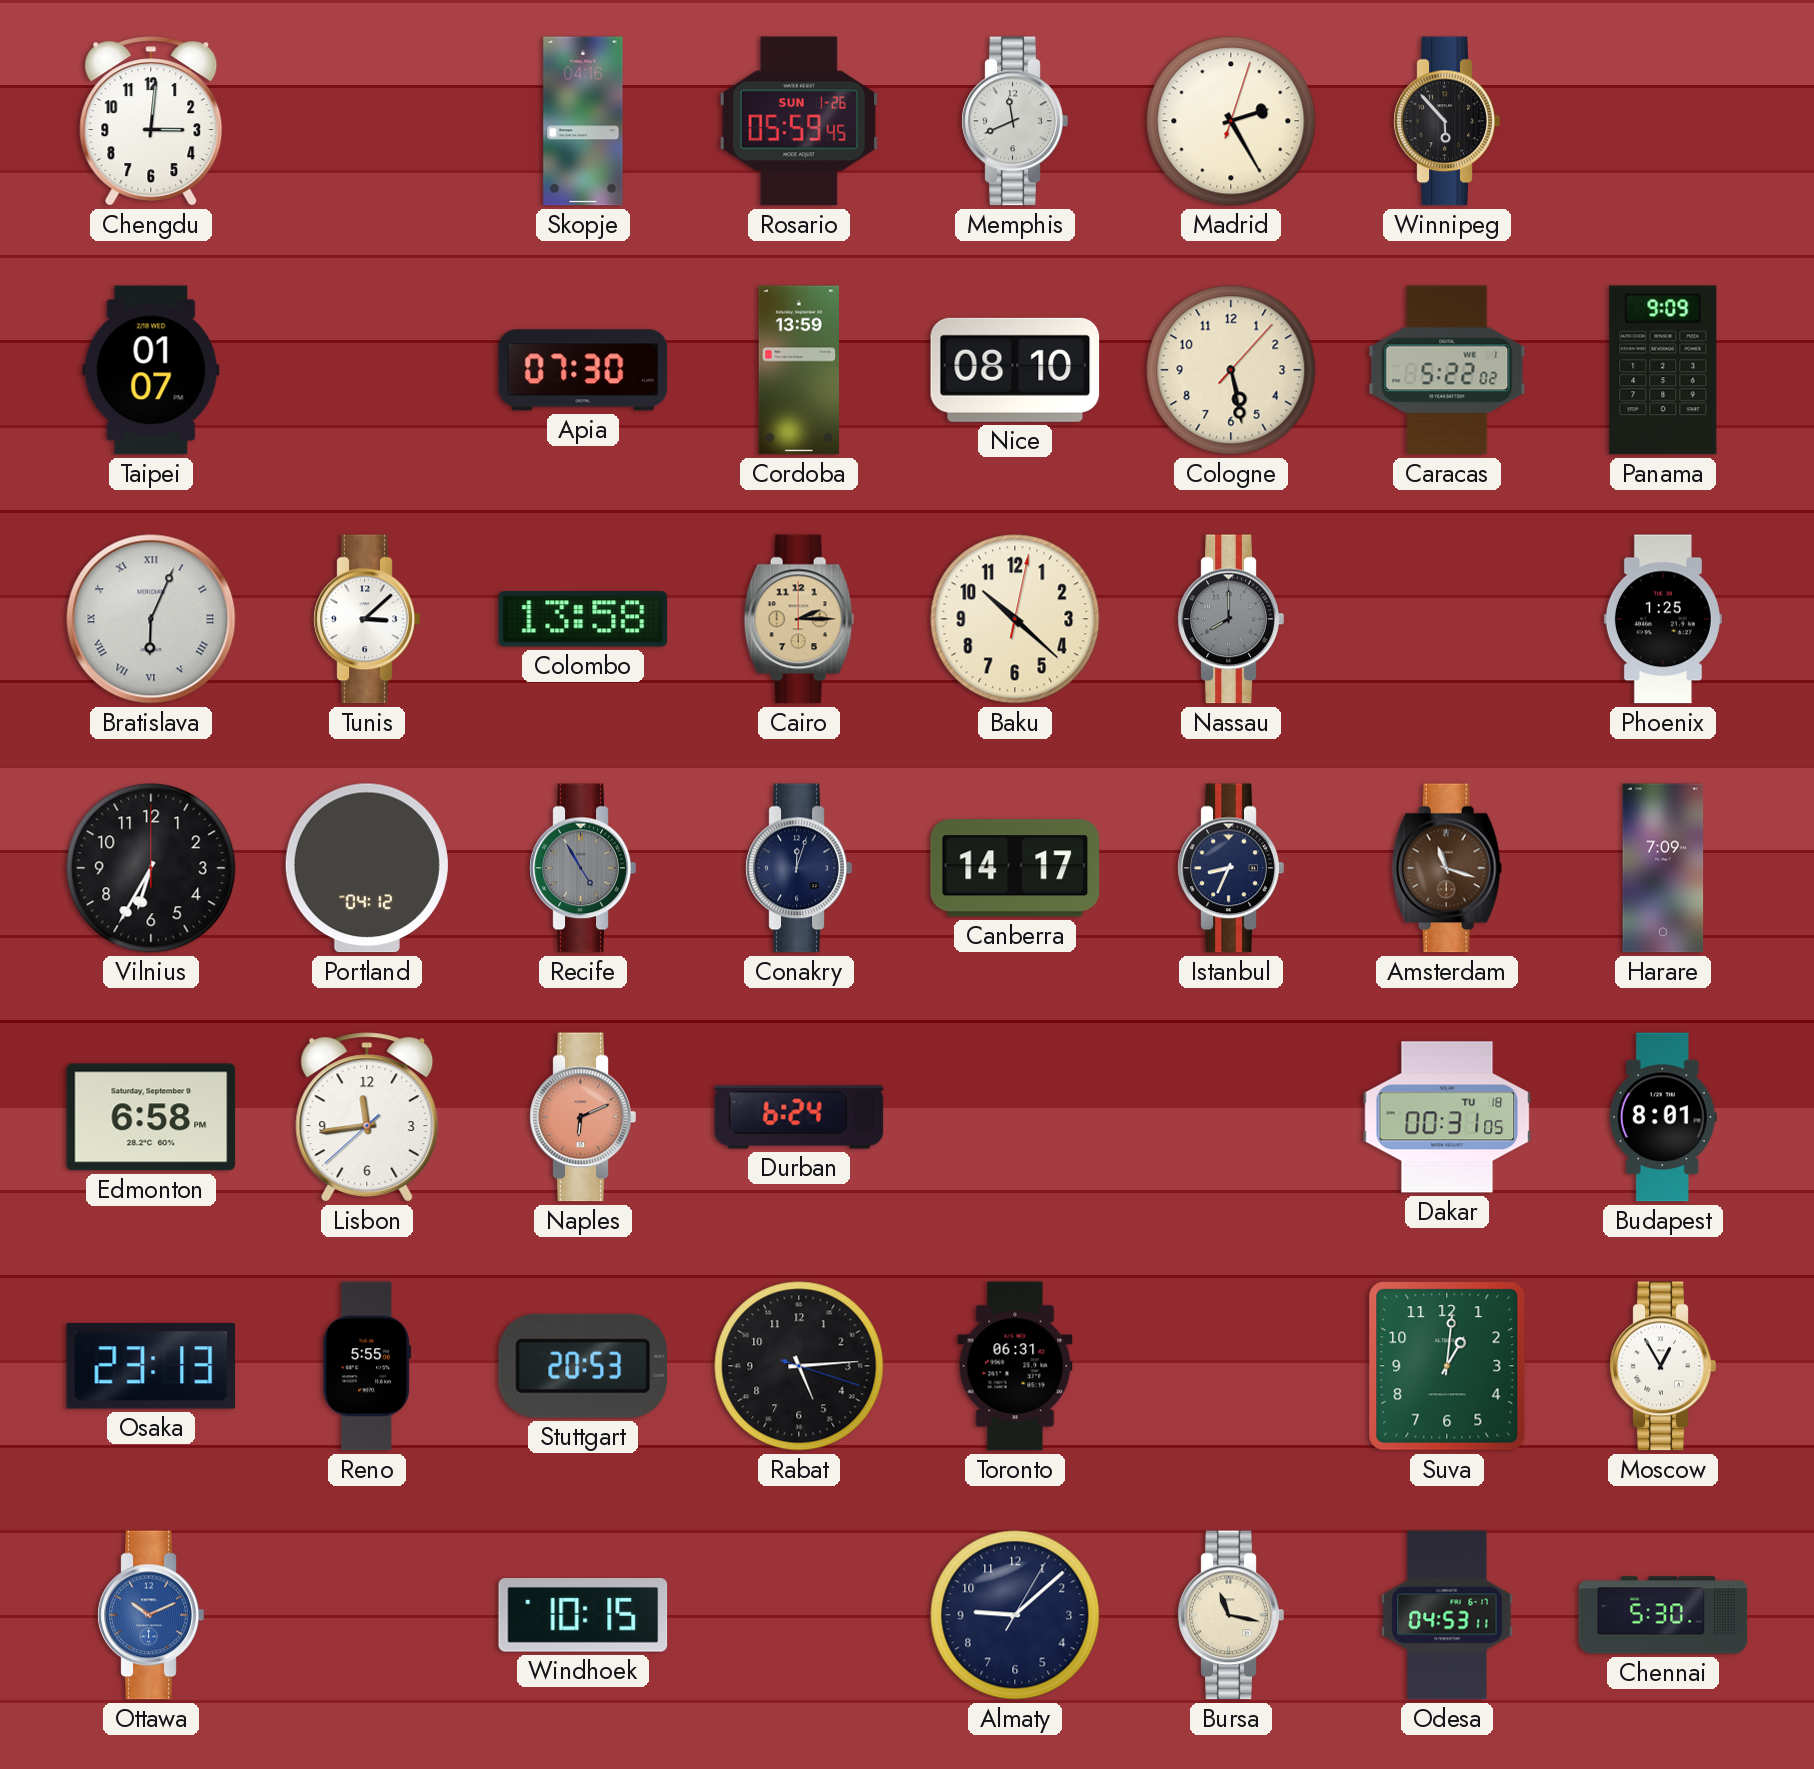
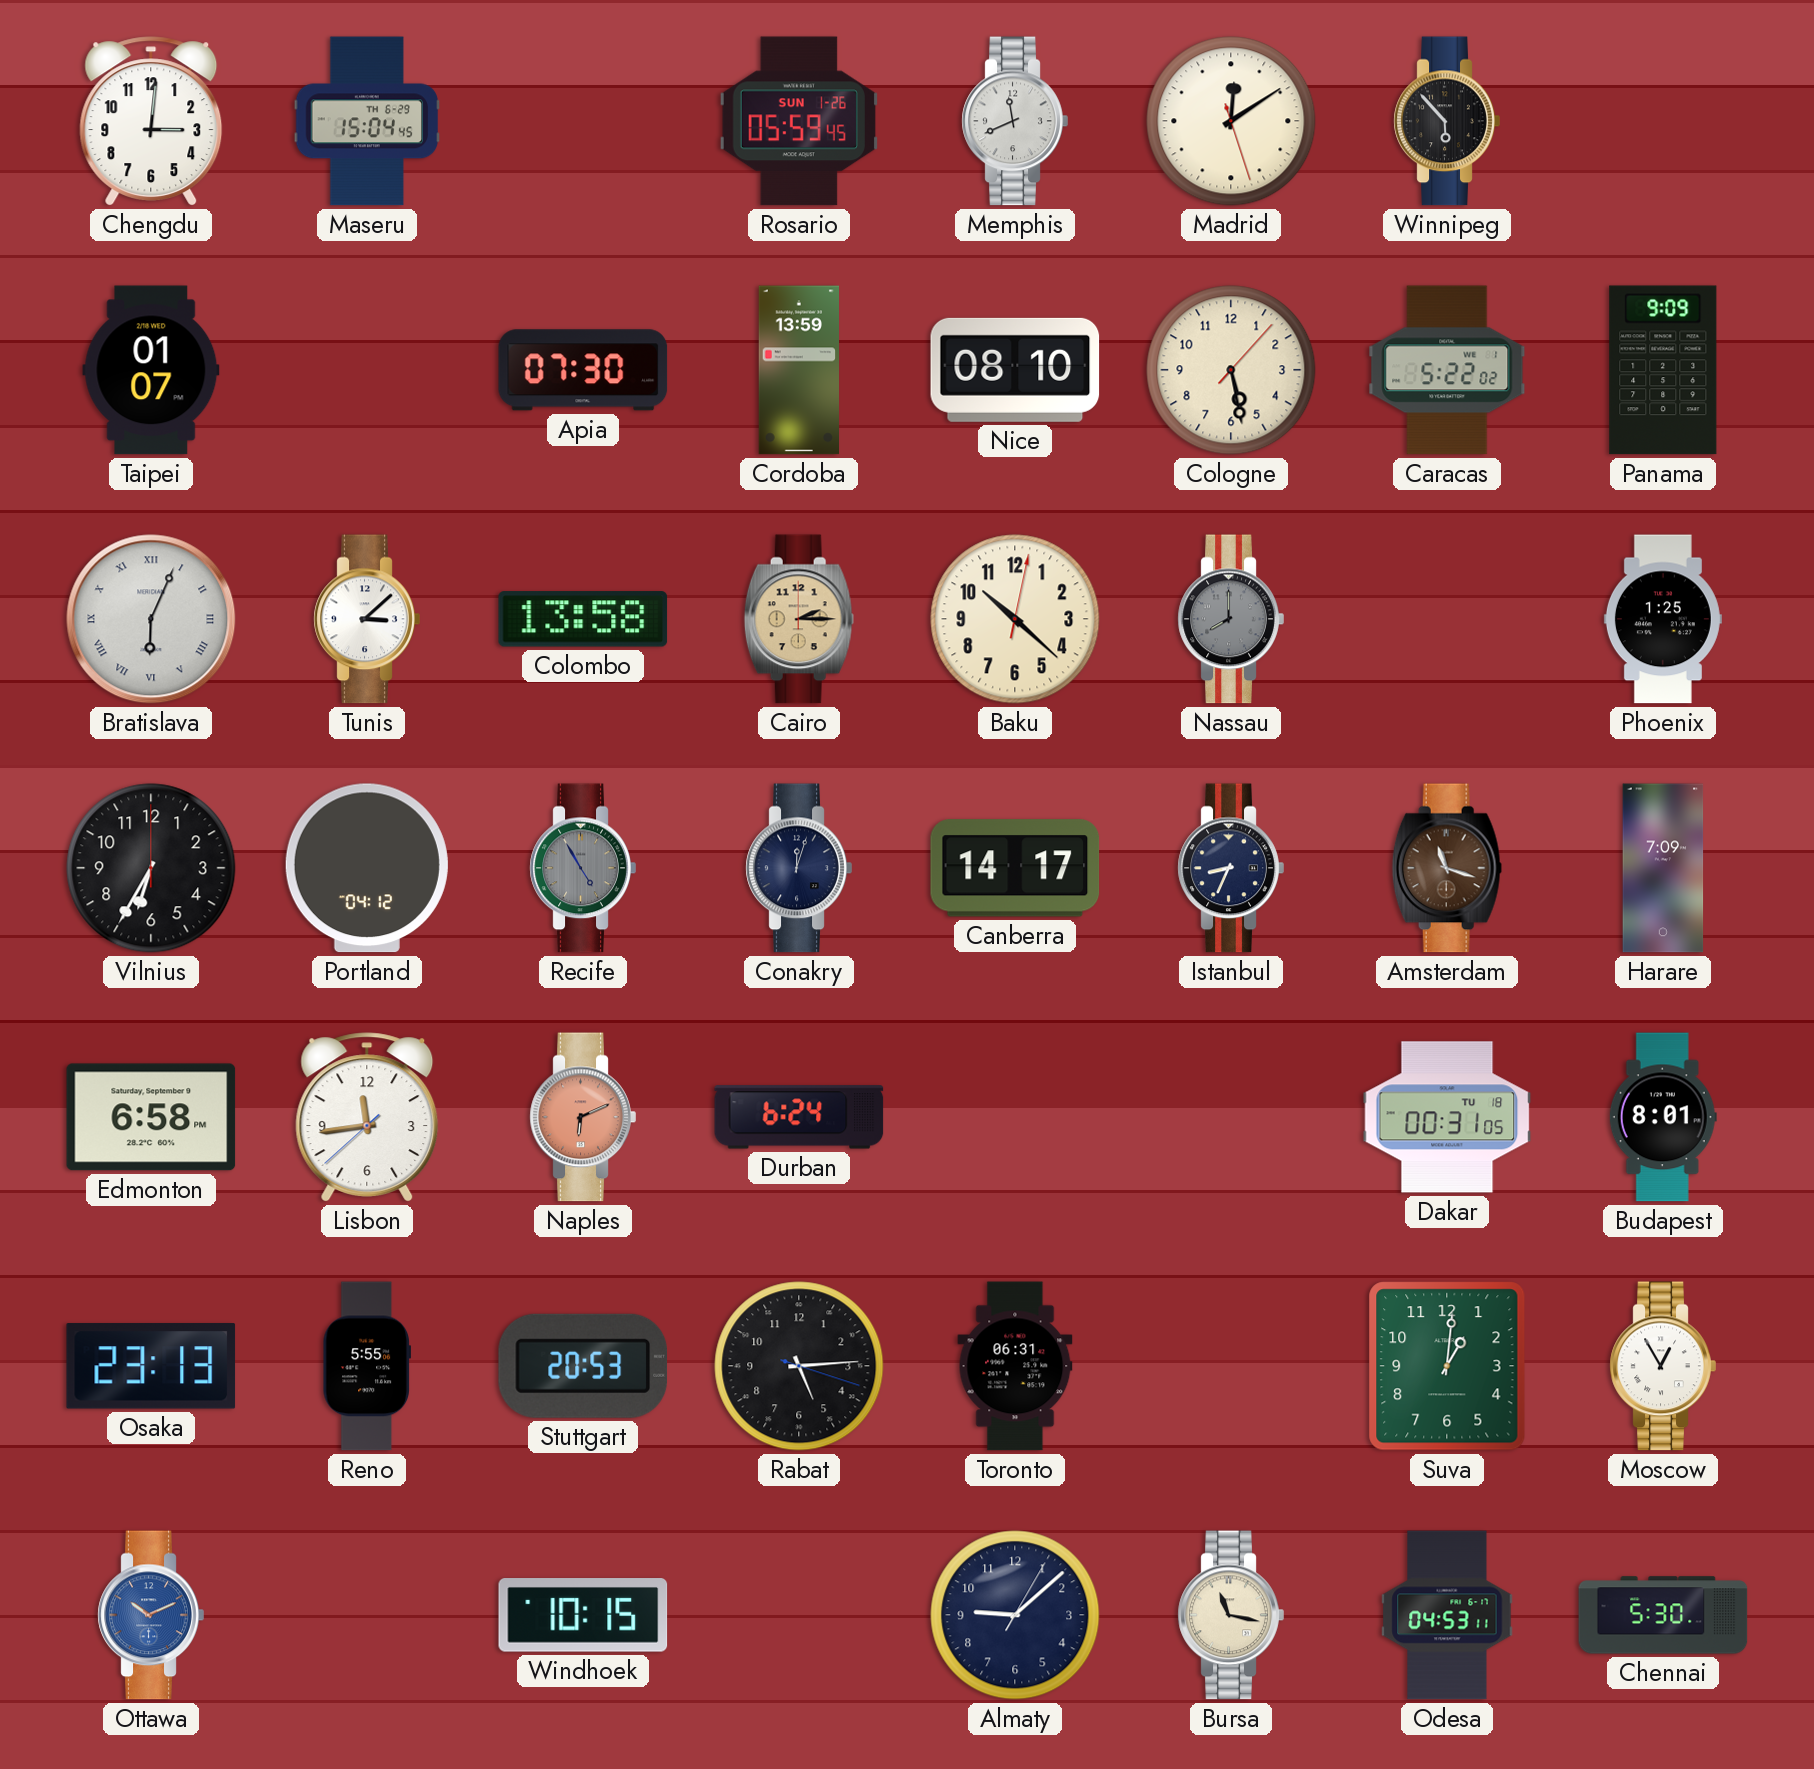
Maseru: none -> 15:04
Skopje: 04:16 -> none
Madrid: 2:25 -> 12:09
